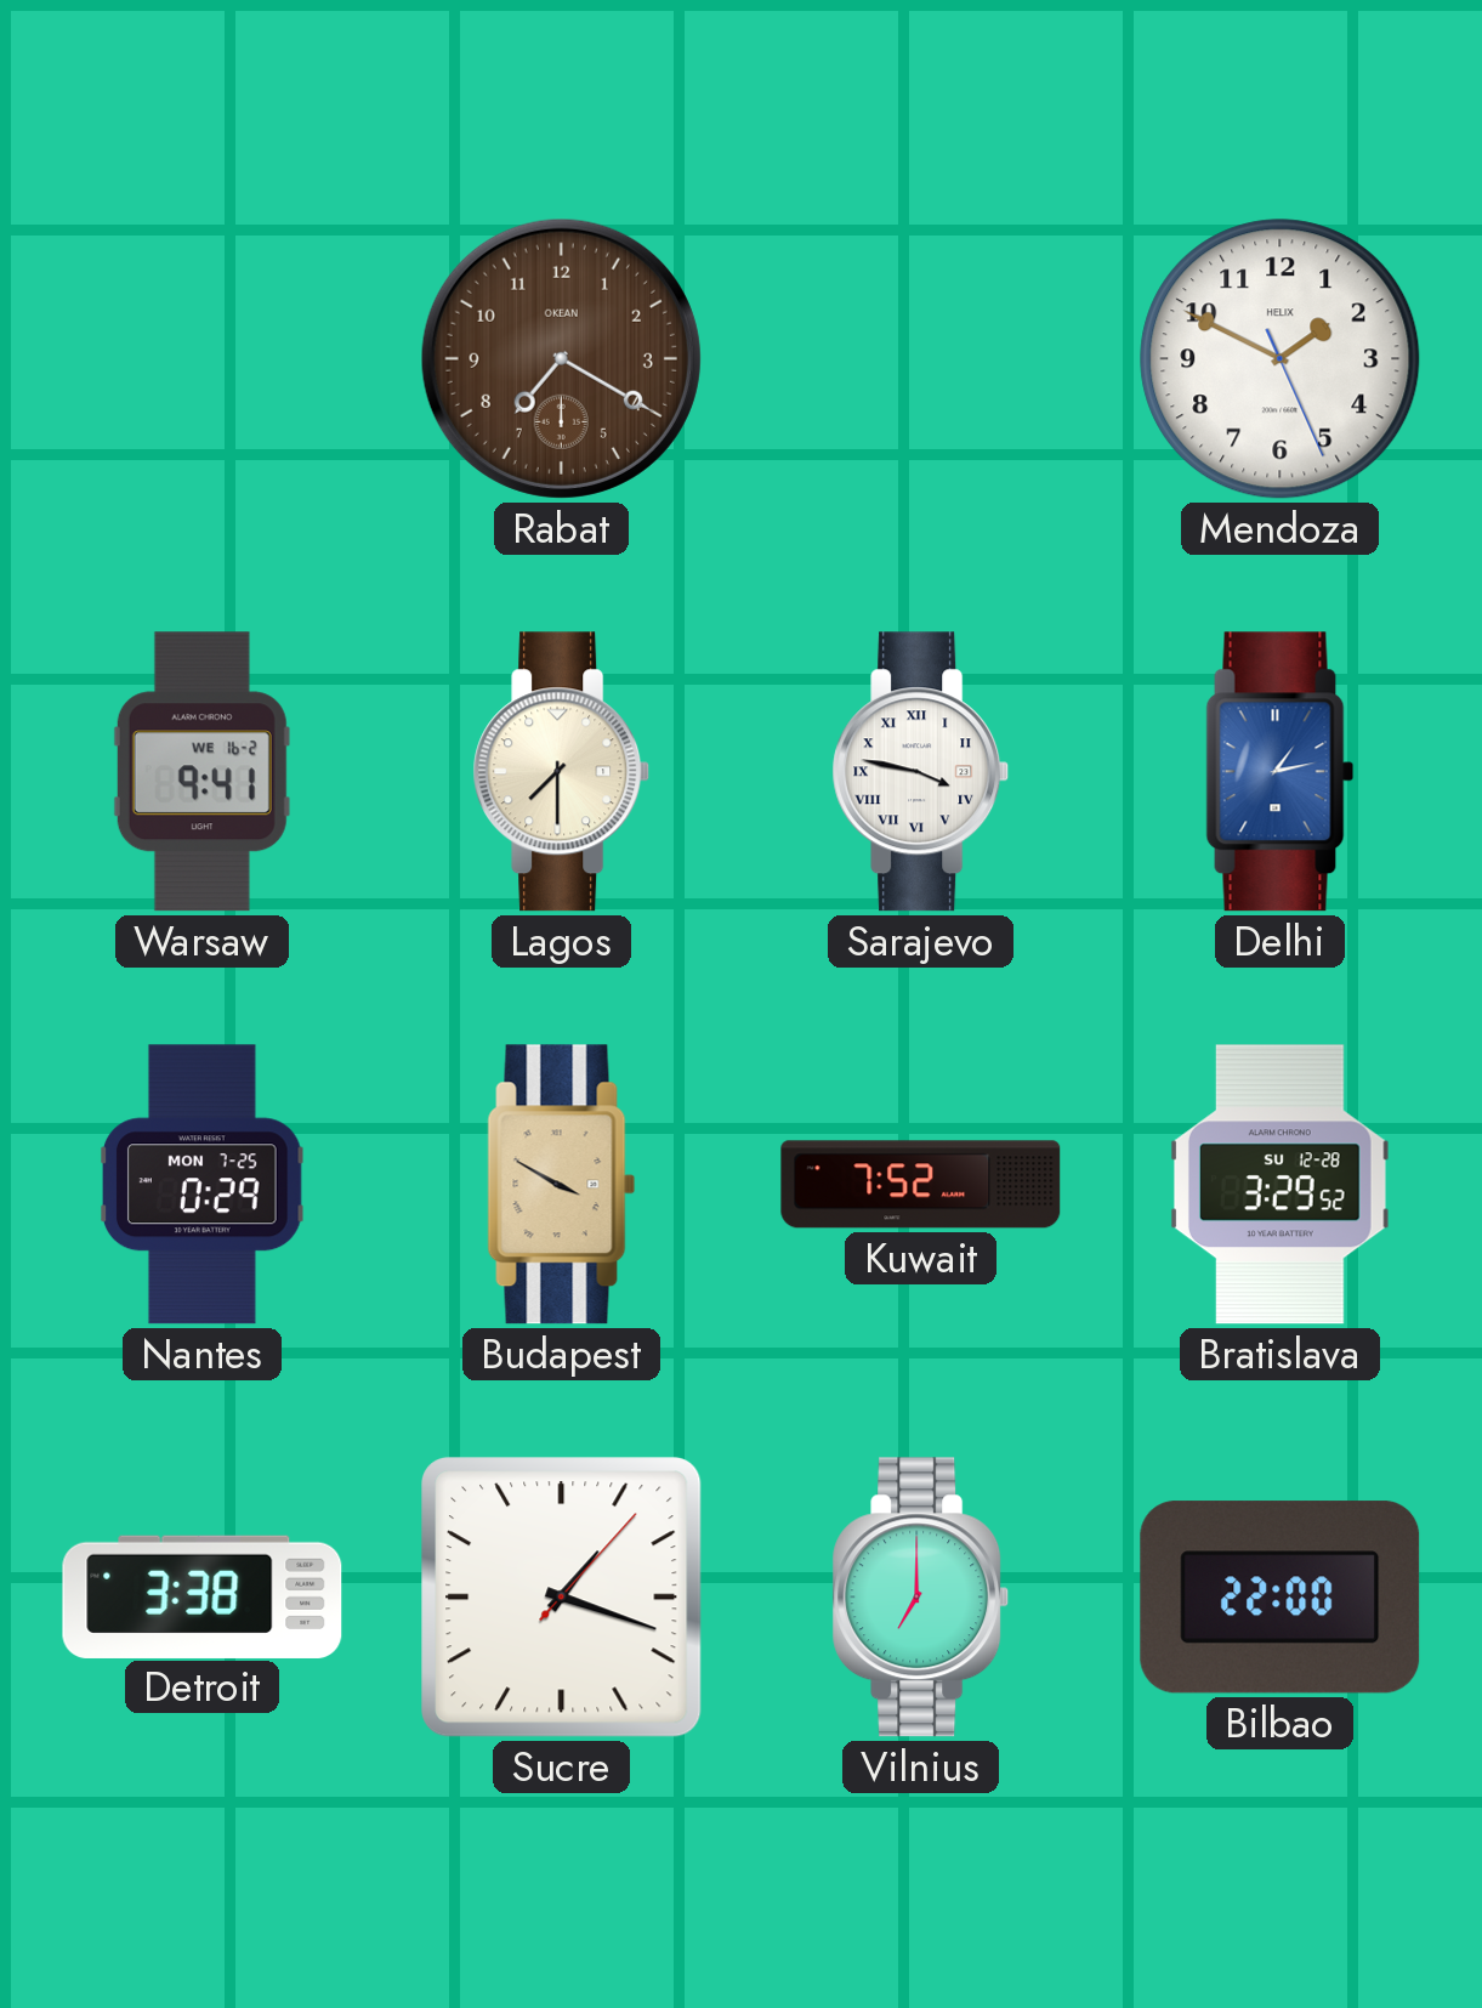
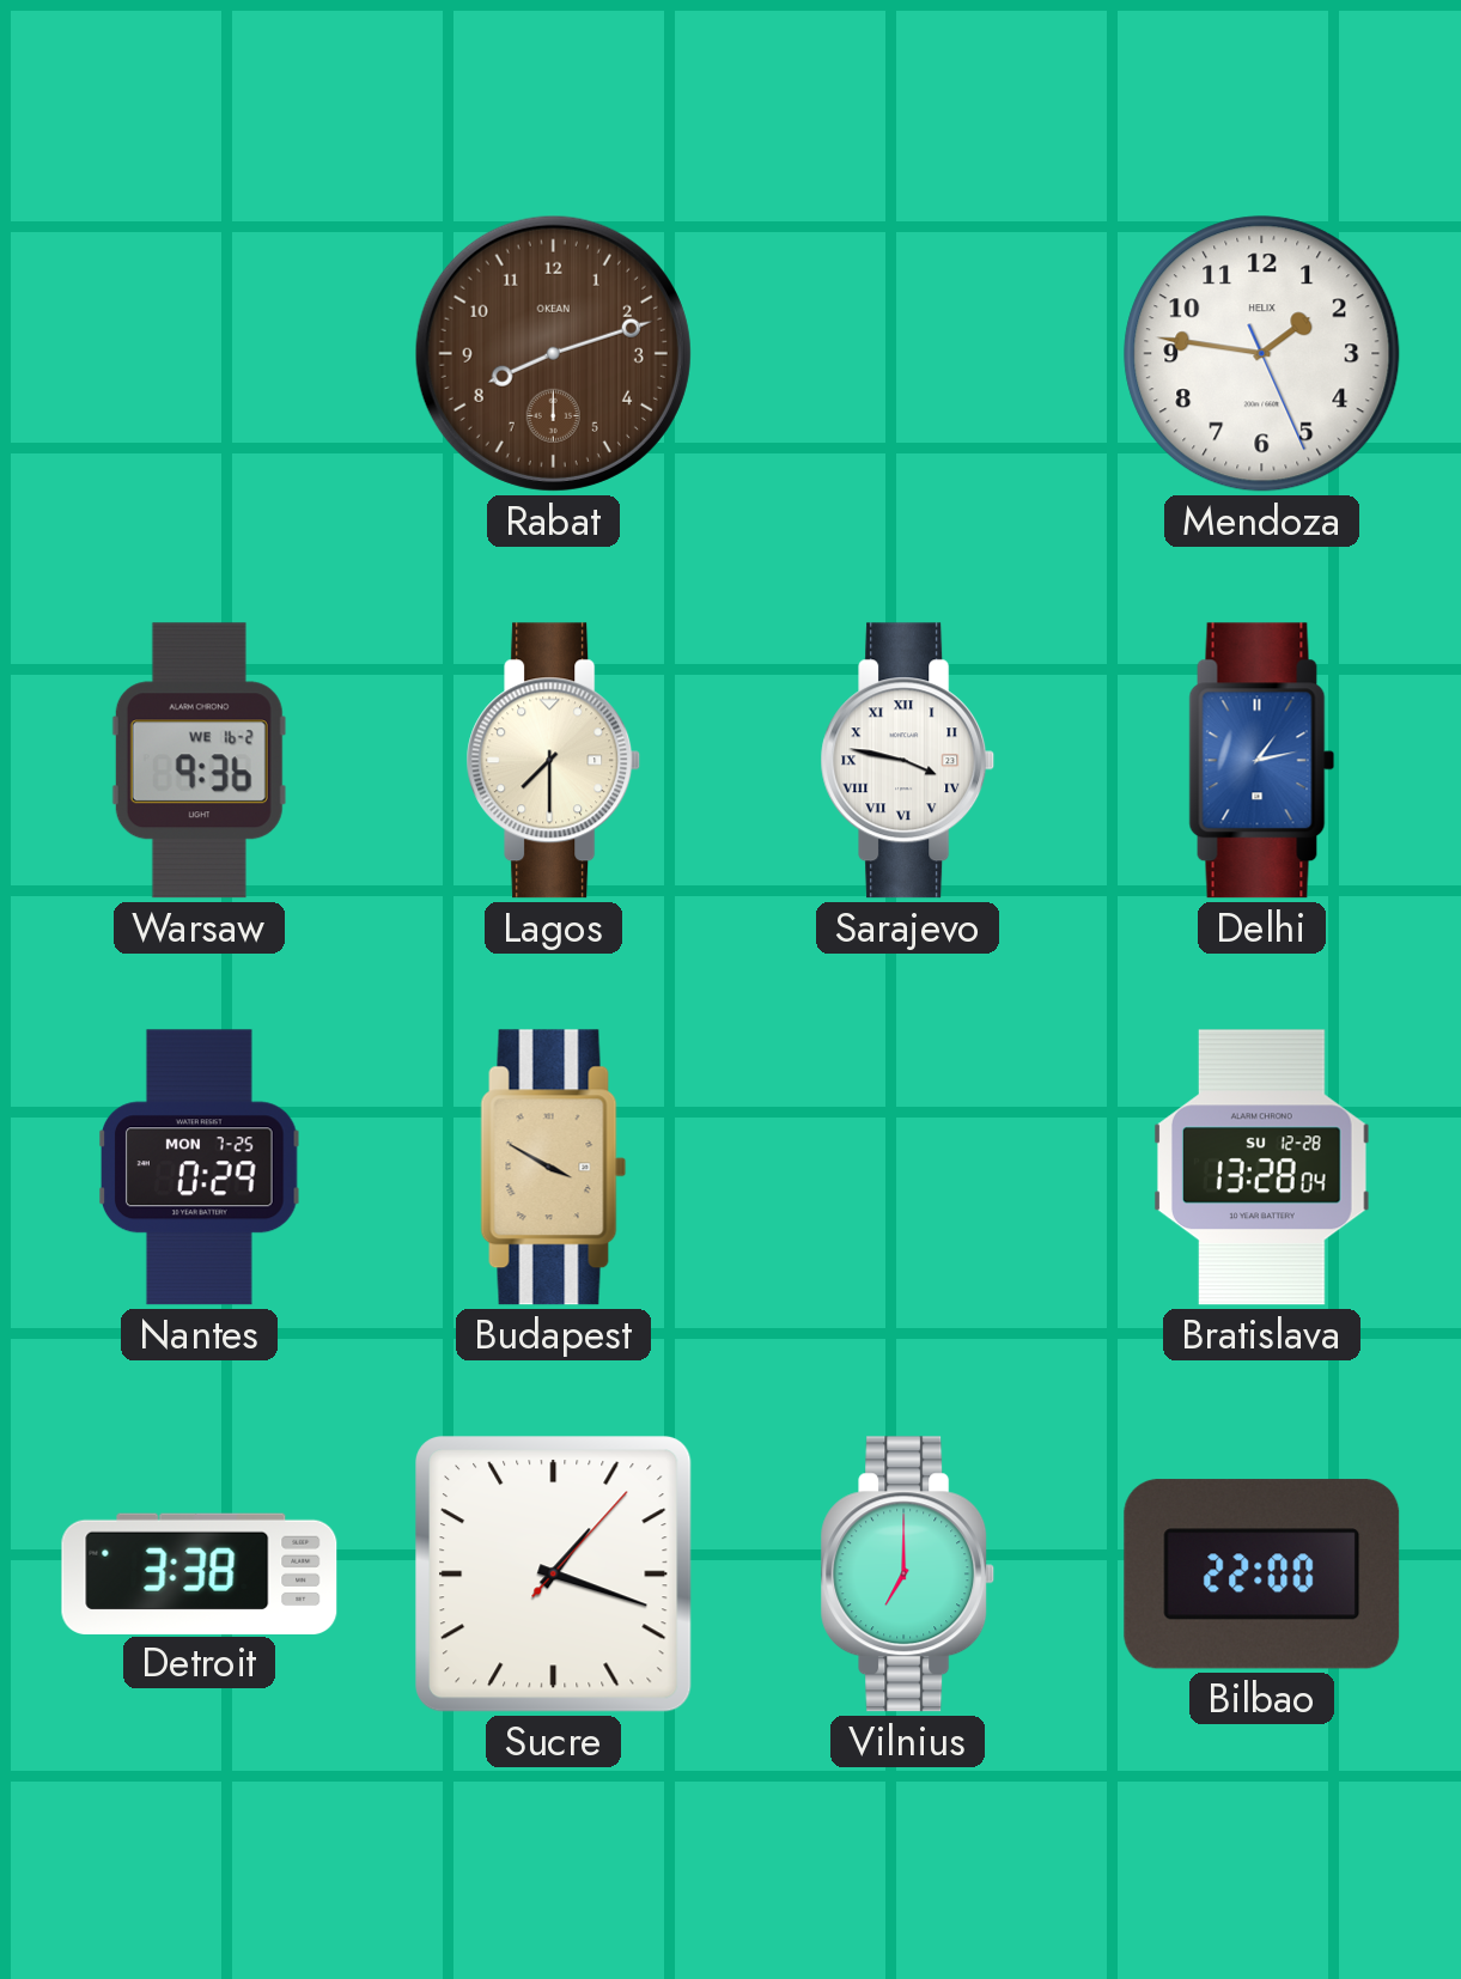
Rabat: 7:20 -> 8:12
Mendoza: 1:49 -> 1:46
Warsaw: 9:41 -> 9:36
Kuwait: 7:52 -> none
Bratislava: 3:29 -> 13:28
